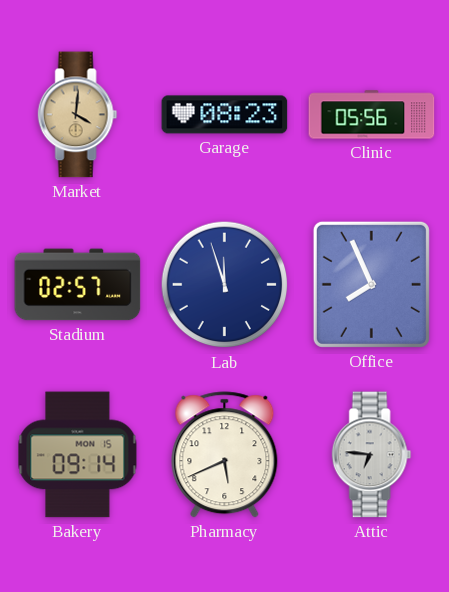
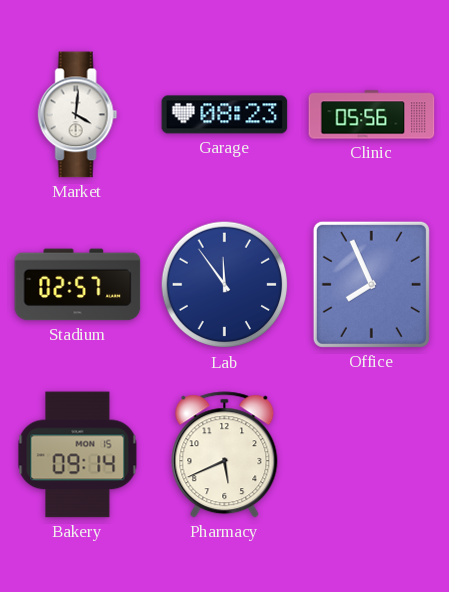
Market dial: champagne -> white
Lab: 11:57 -> 11:54
Attic: 6:46 -> none
